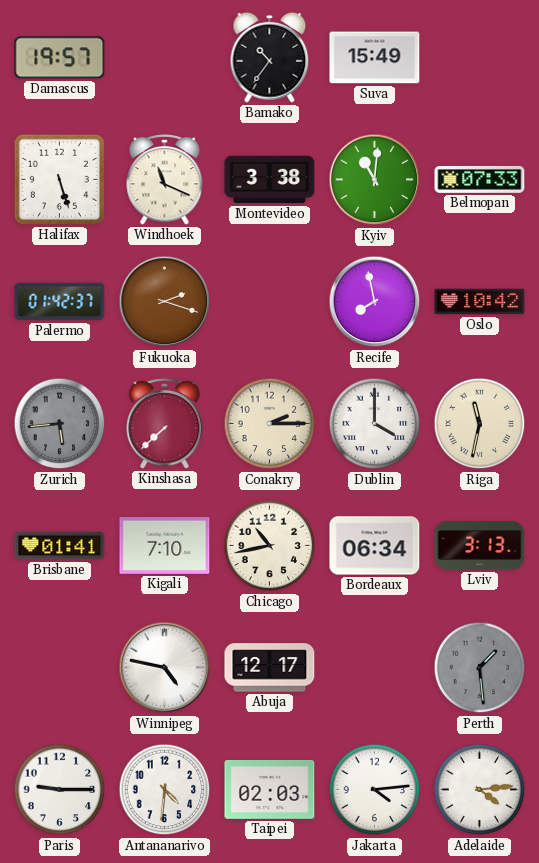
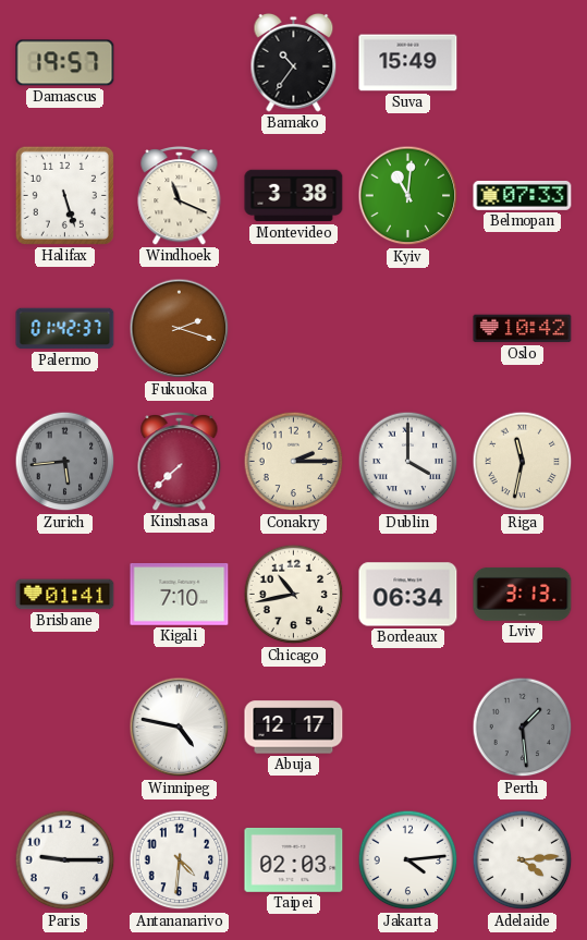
Recife: 7:58 -> none
